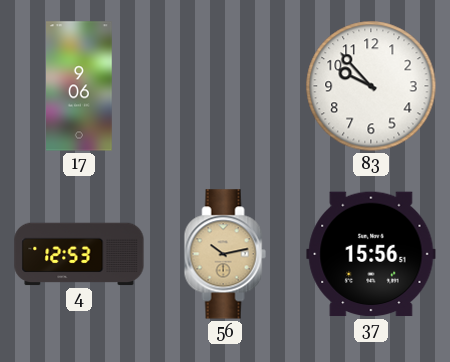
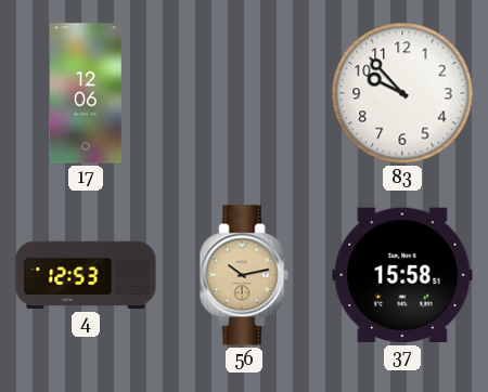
17: 9:06 -> 12:06
37: 15:56 -> 15:58
